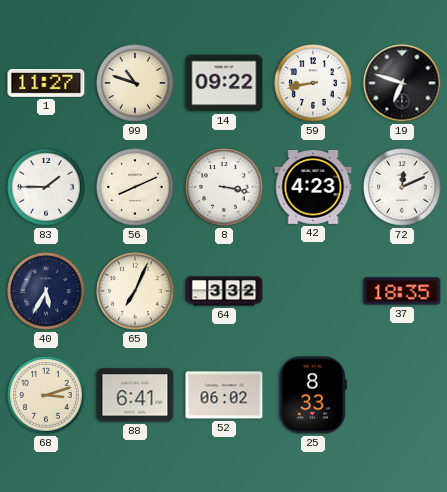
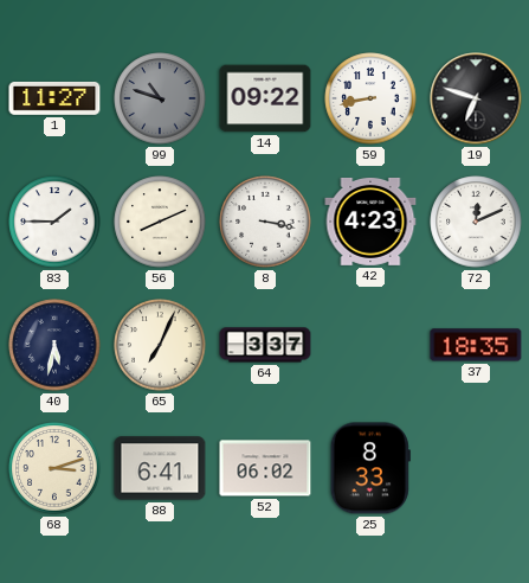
99 dial: cream -> grey
40: 5:35 -> 5:32
64: 3:32 -> 3:37
